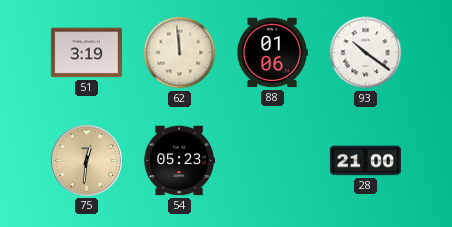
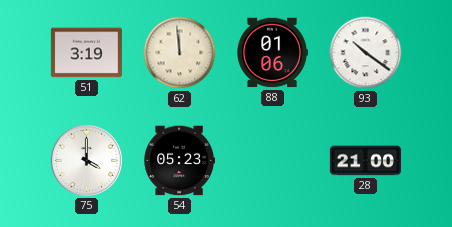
75: 12:31 -> 4:00
75 dial: champagne -> white
